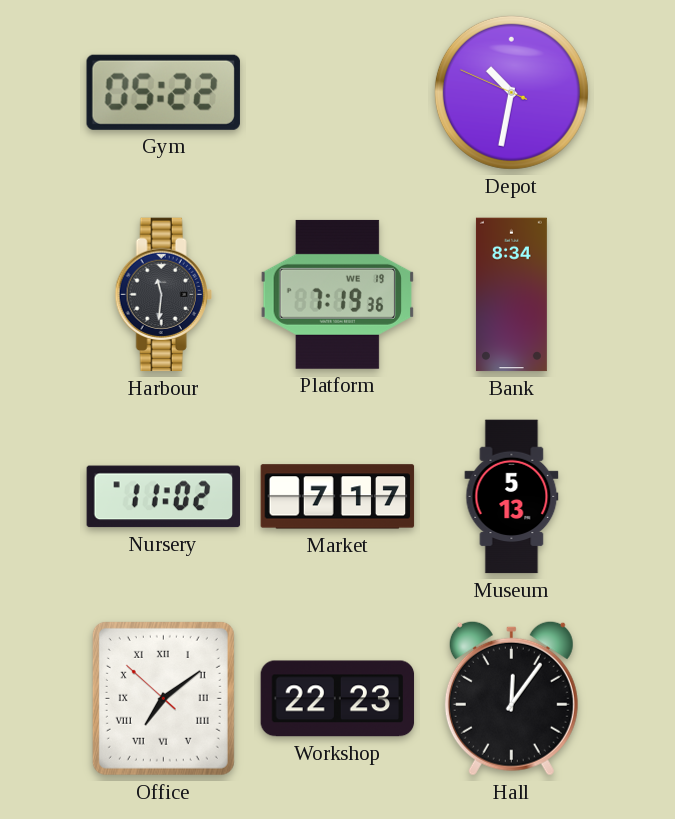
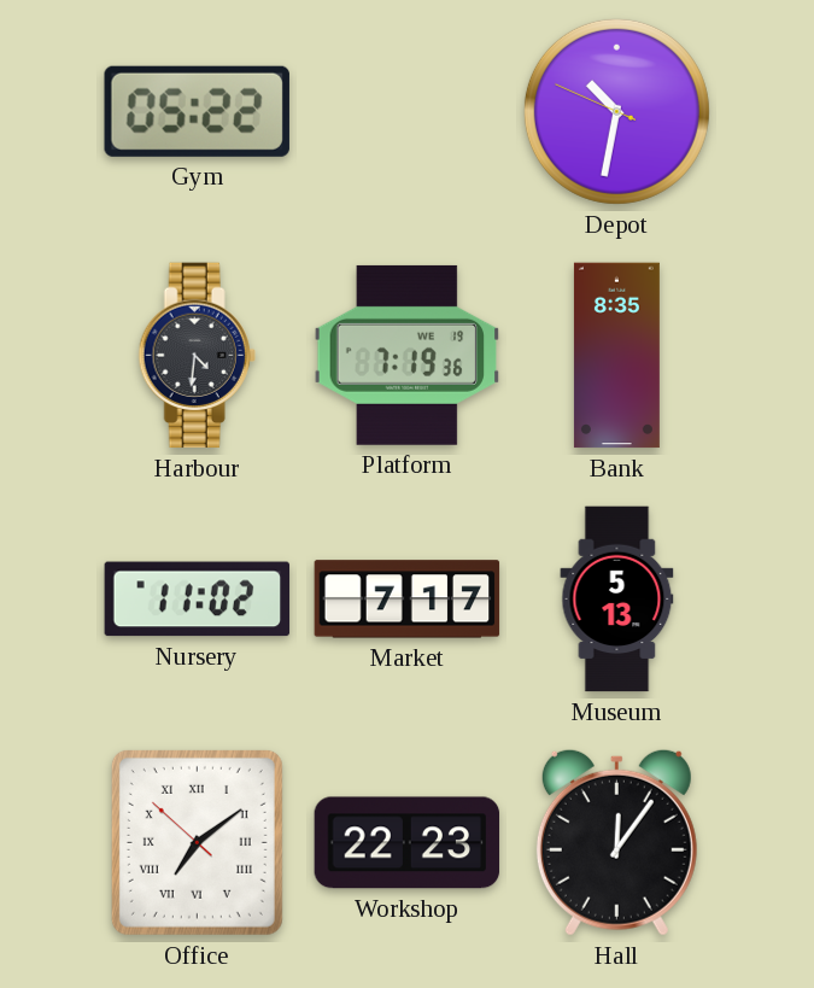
Harbour: 11:31 -> 4:31
Bank: 8:34 -> 8:35
